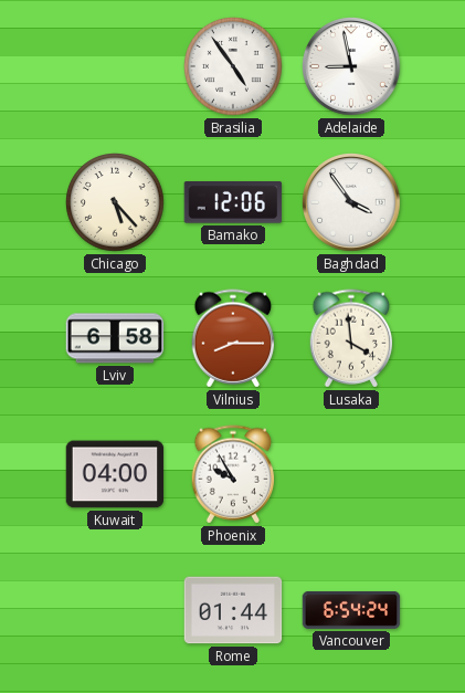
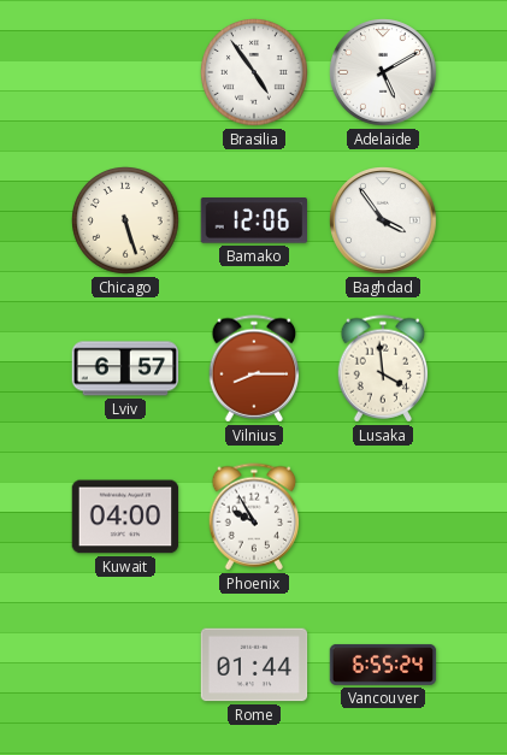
Adelaide: 8:58 -> 5:10
Chicago: 5:23 -> 5:27
Lviv: 6:58 -> 6:57
Vancouver: 6:54 -> 6:55
